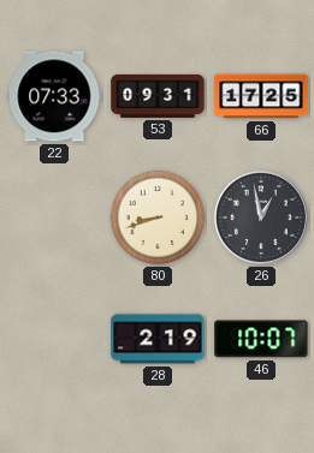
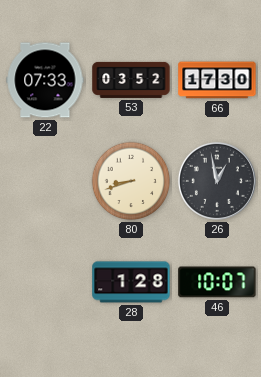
53: 09:31 -> 03:52
66: 17:25 -> 17:30
28: 2:19 -> 1:28
